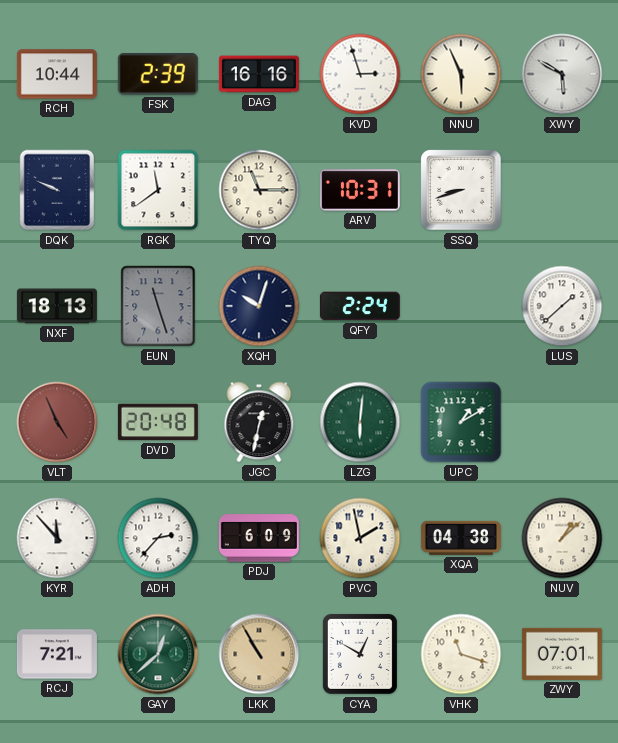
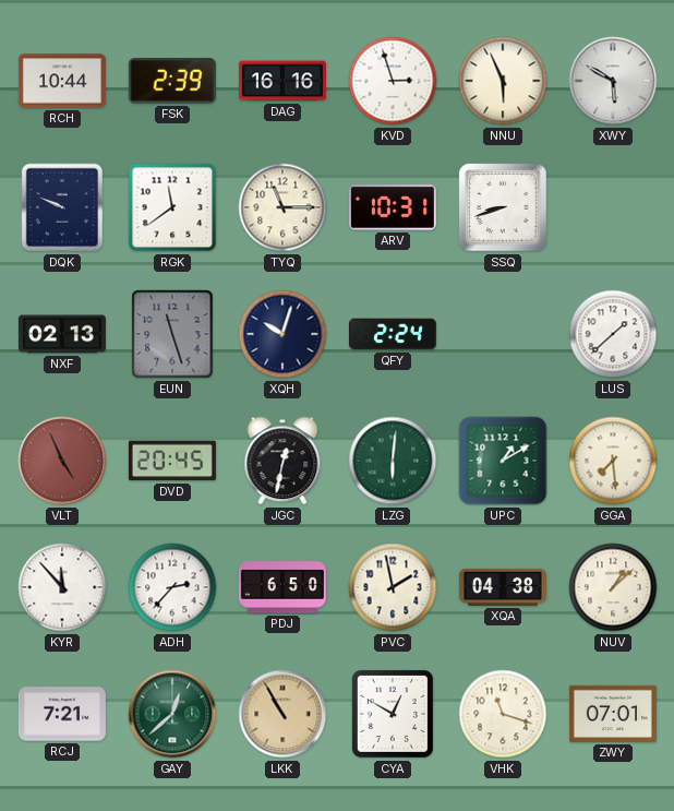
NXF: 18:13 -> 02:13
DVD: 20:48 -> 20:45
GGA: none -> 7:29
PDJ: 6:09 -> 6:50
